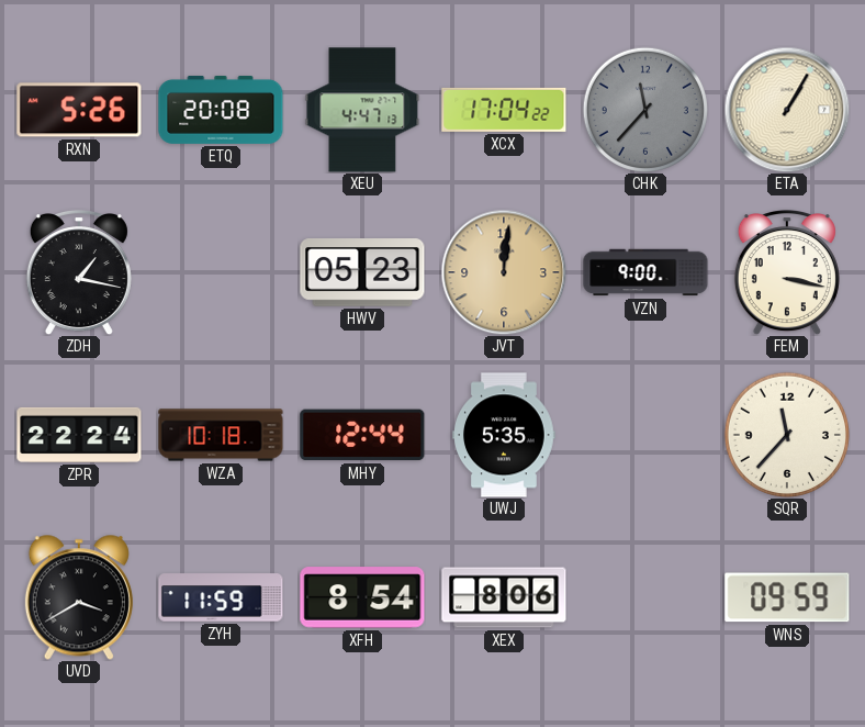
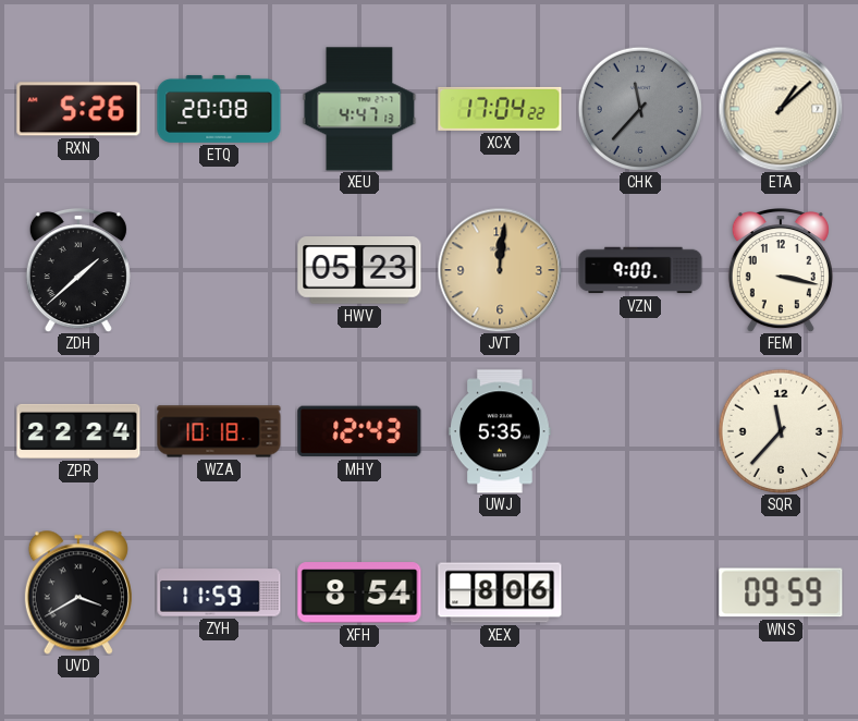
ETA: 1:05 -> 1:08
ZDH: 1:17 -> 1:38
MHY: 12:44 -> 12:43
